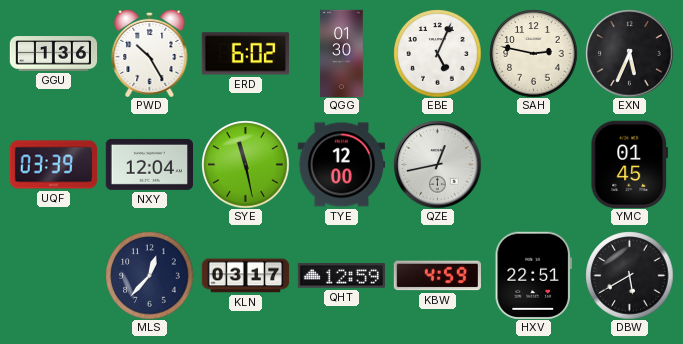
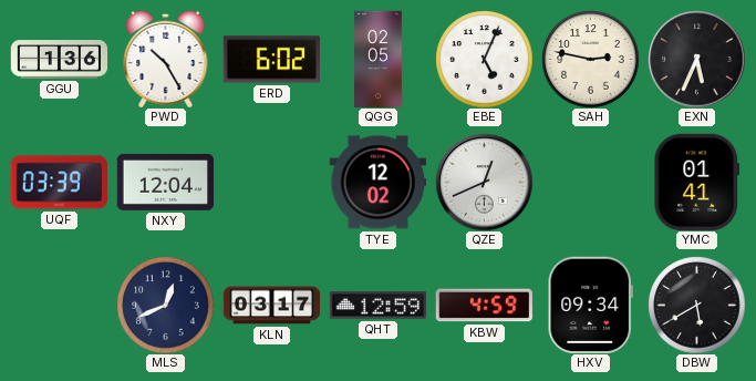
QGG: 01:30 -> 02:05
SYE: 11:28 -> none
TYE: 12:00 -> 12:02
QZE: 12:43 -> 12:41
YMC: 01:45 -> 01:41
MLS: 12:37 -> 12:41
HXV: 22:51 -> 09:34
